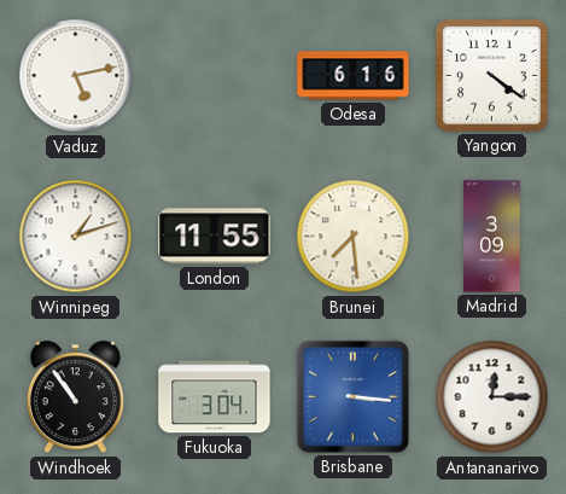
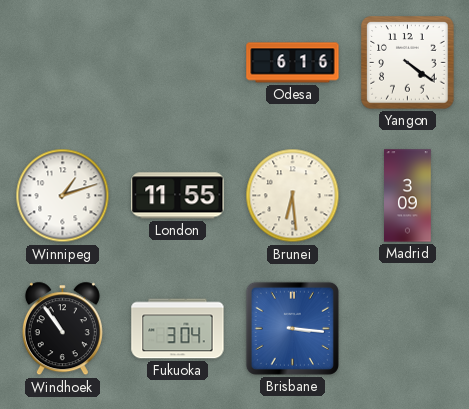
Vaduz: 5:13 -> none
Brunei: 7:29 -> 6:29
Antananarivo: 12:15 -> none
